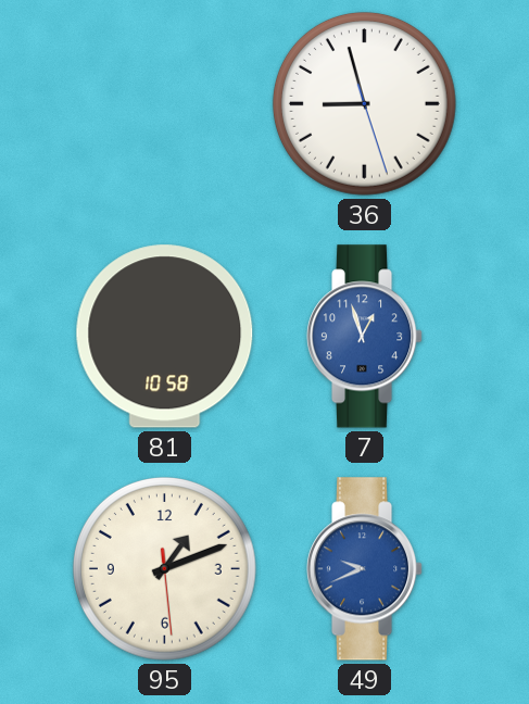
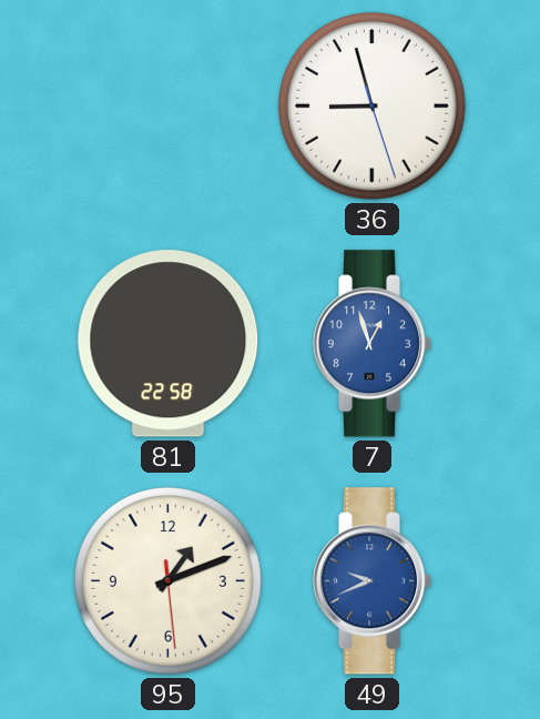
81: 10:58 -> 22:58
